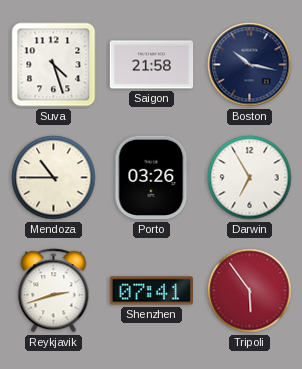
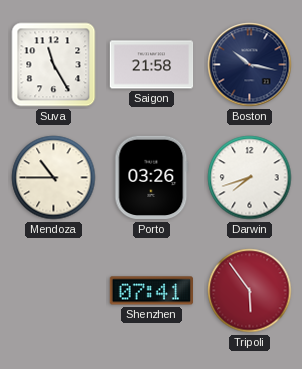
Suva: 4:27 -> 11:25
Darwin: 6:55 -> 7:42
Reykjavik: 2:42 -> none
